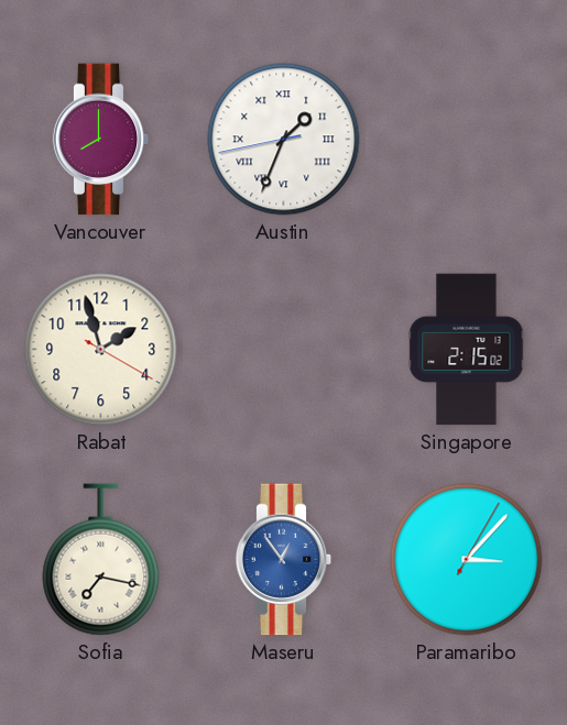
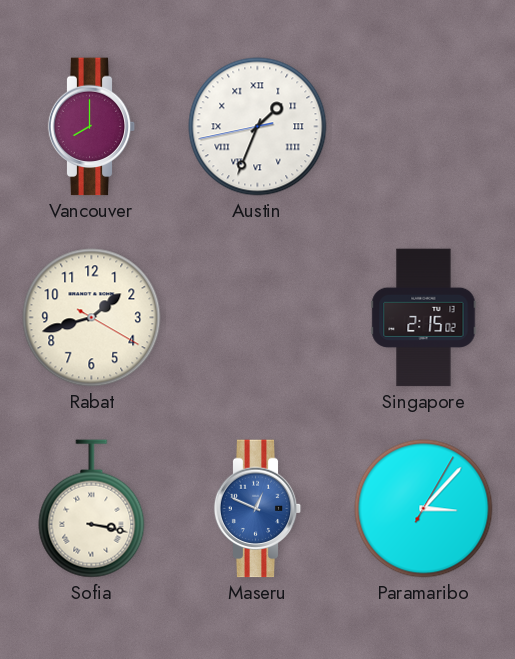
Rabat: 1:57 -> 1:42
Sofia: 7:17 -> 3:17
Maseru: 12:54 -> 12:49
